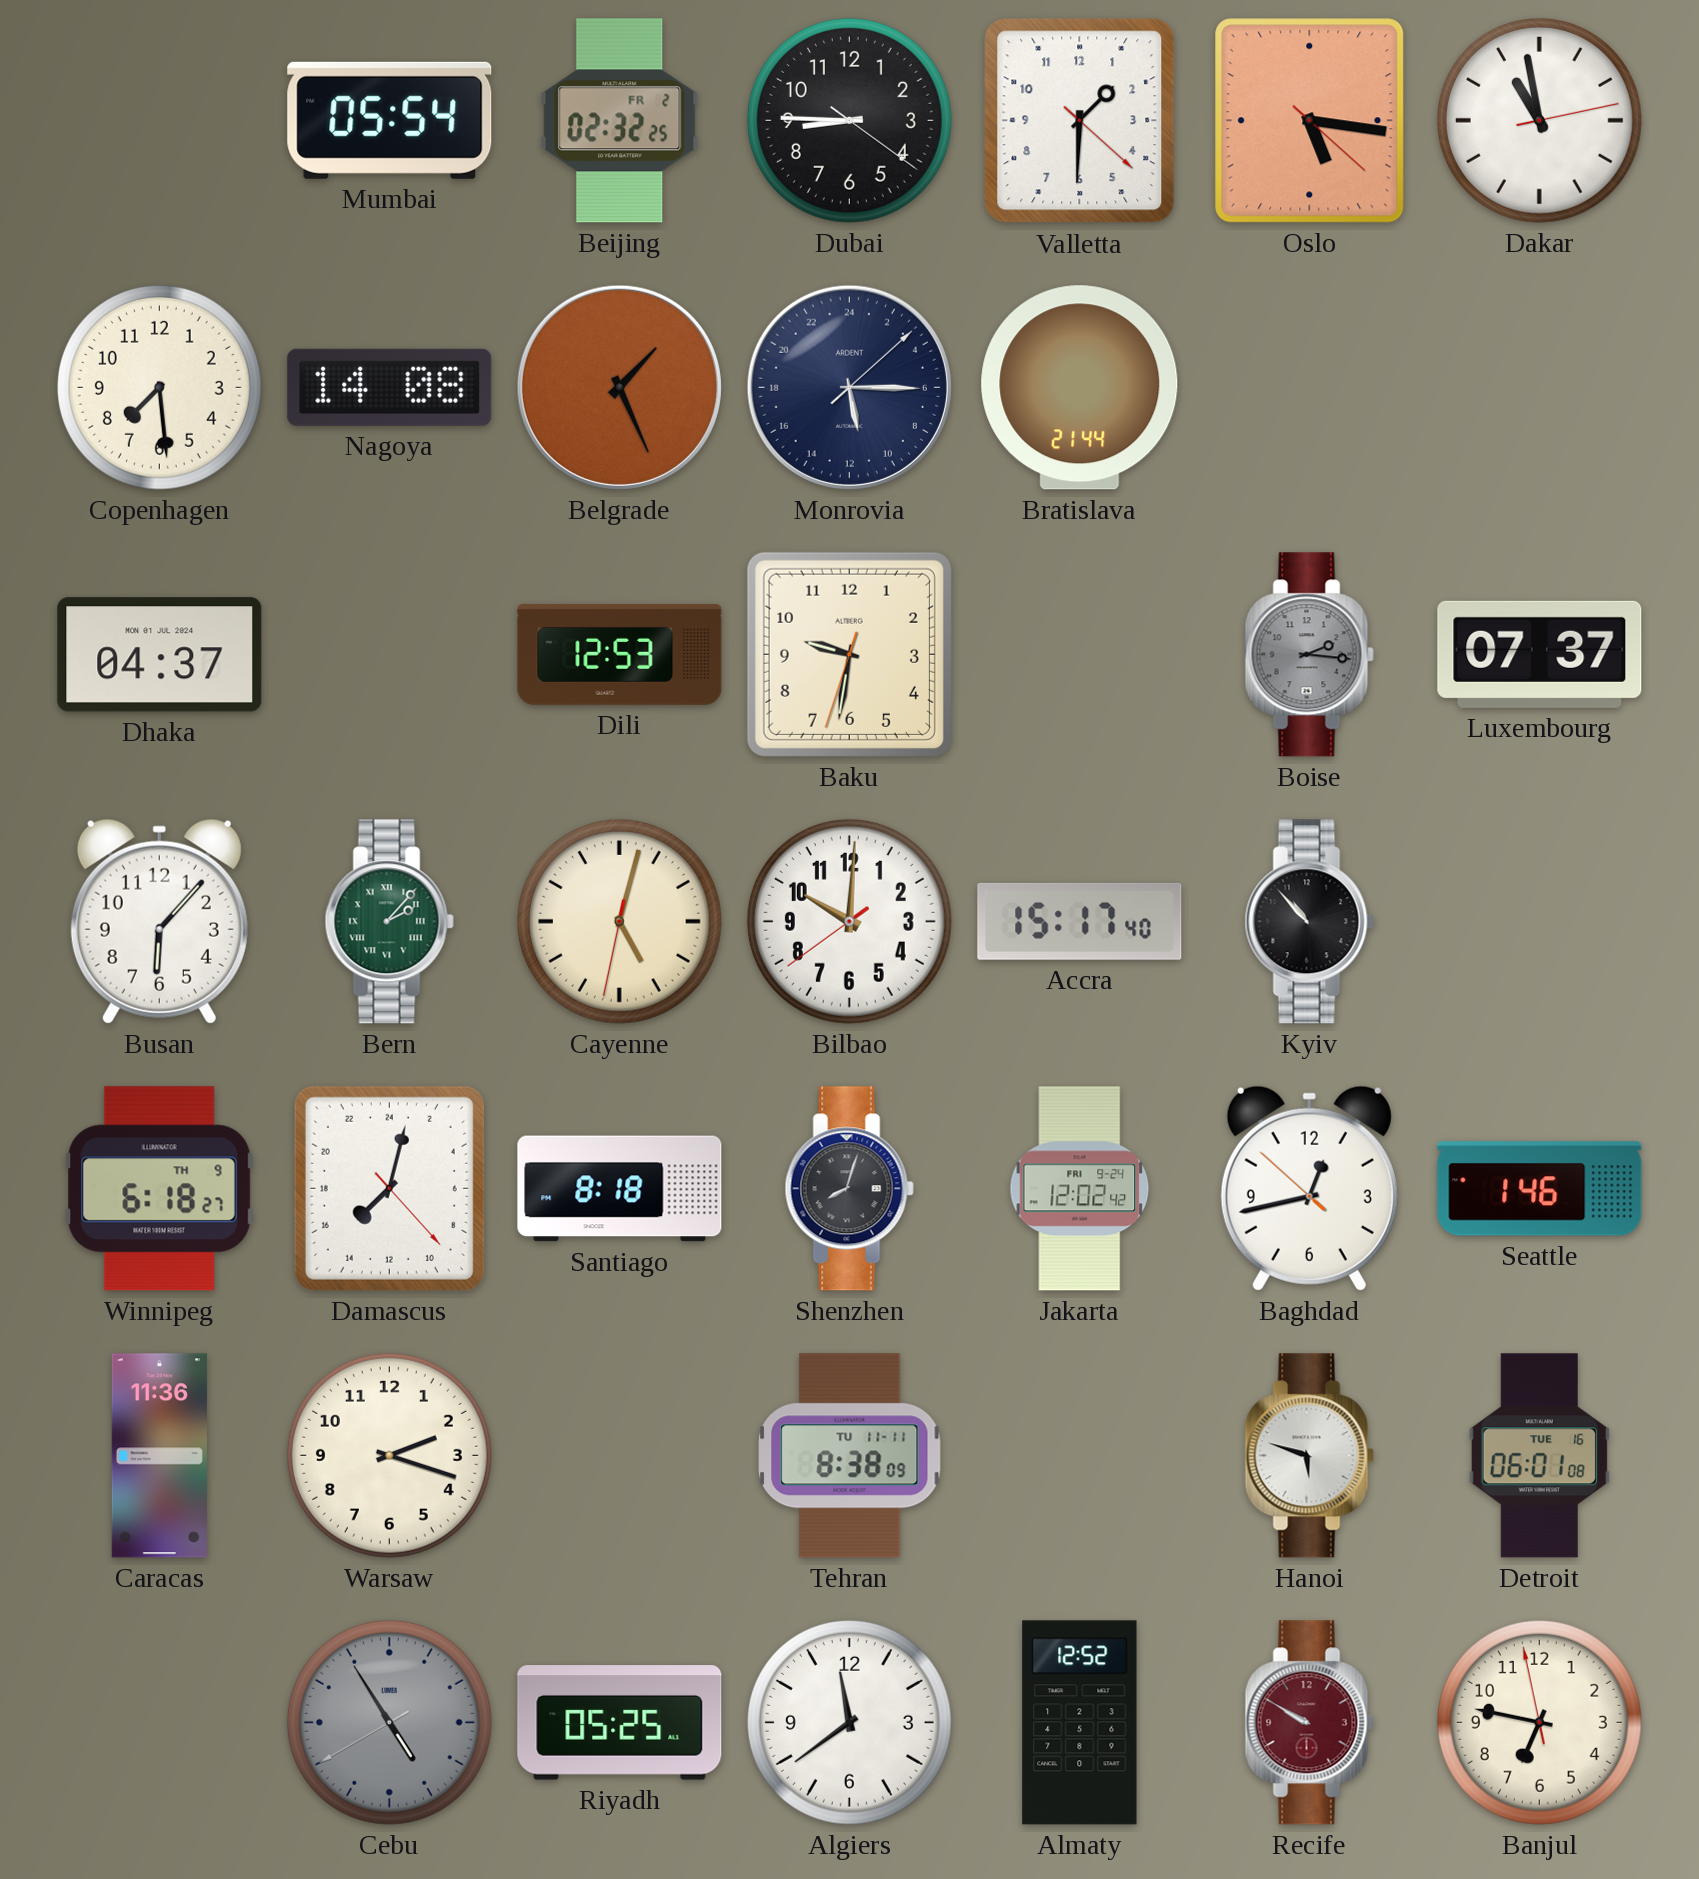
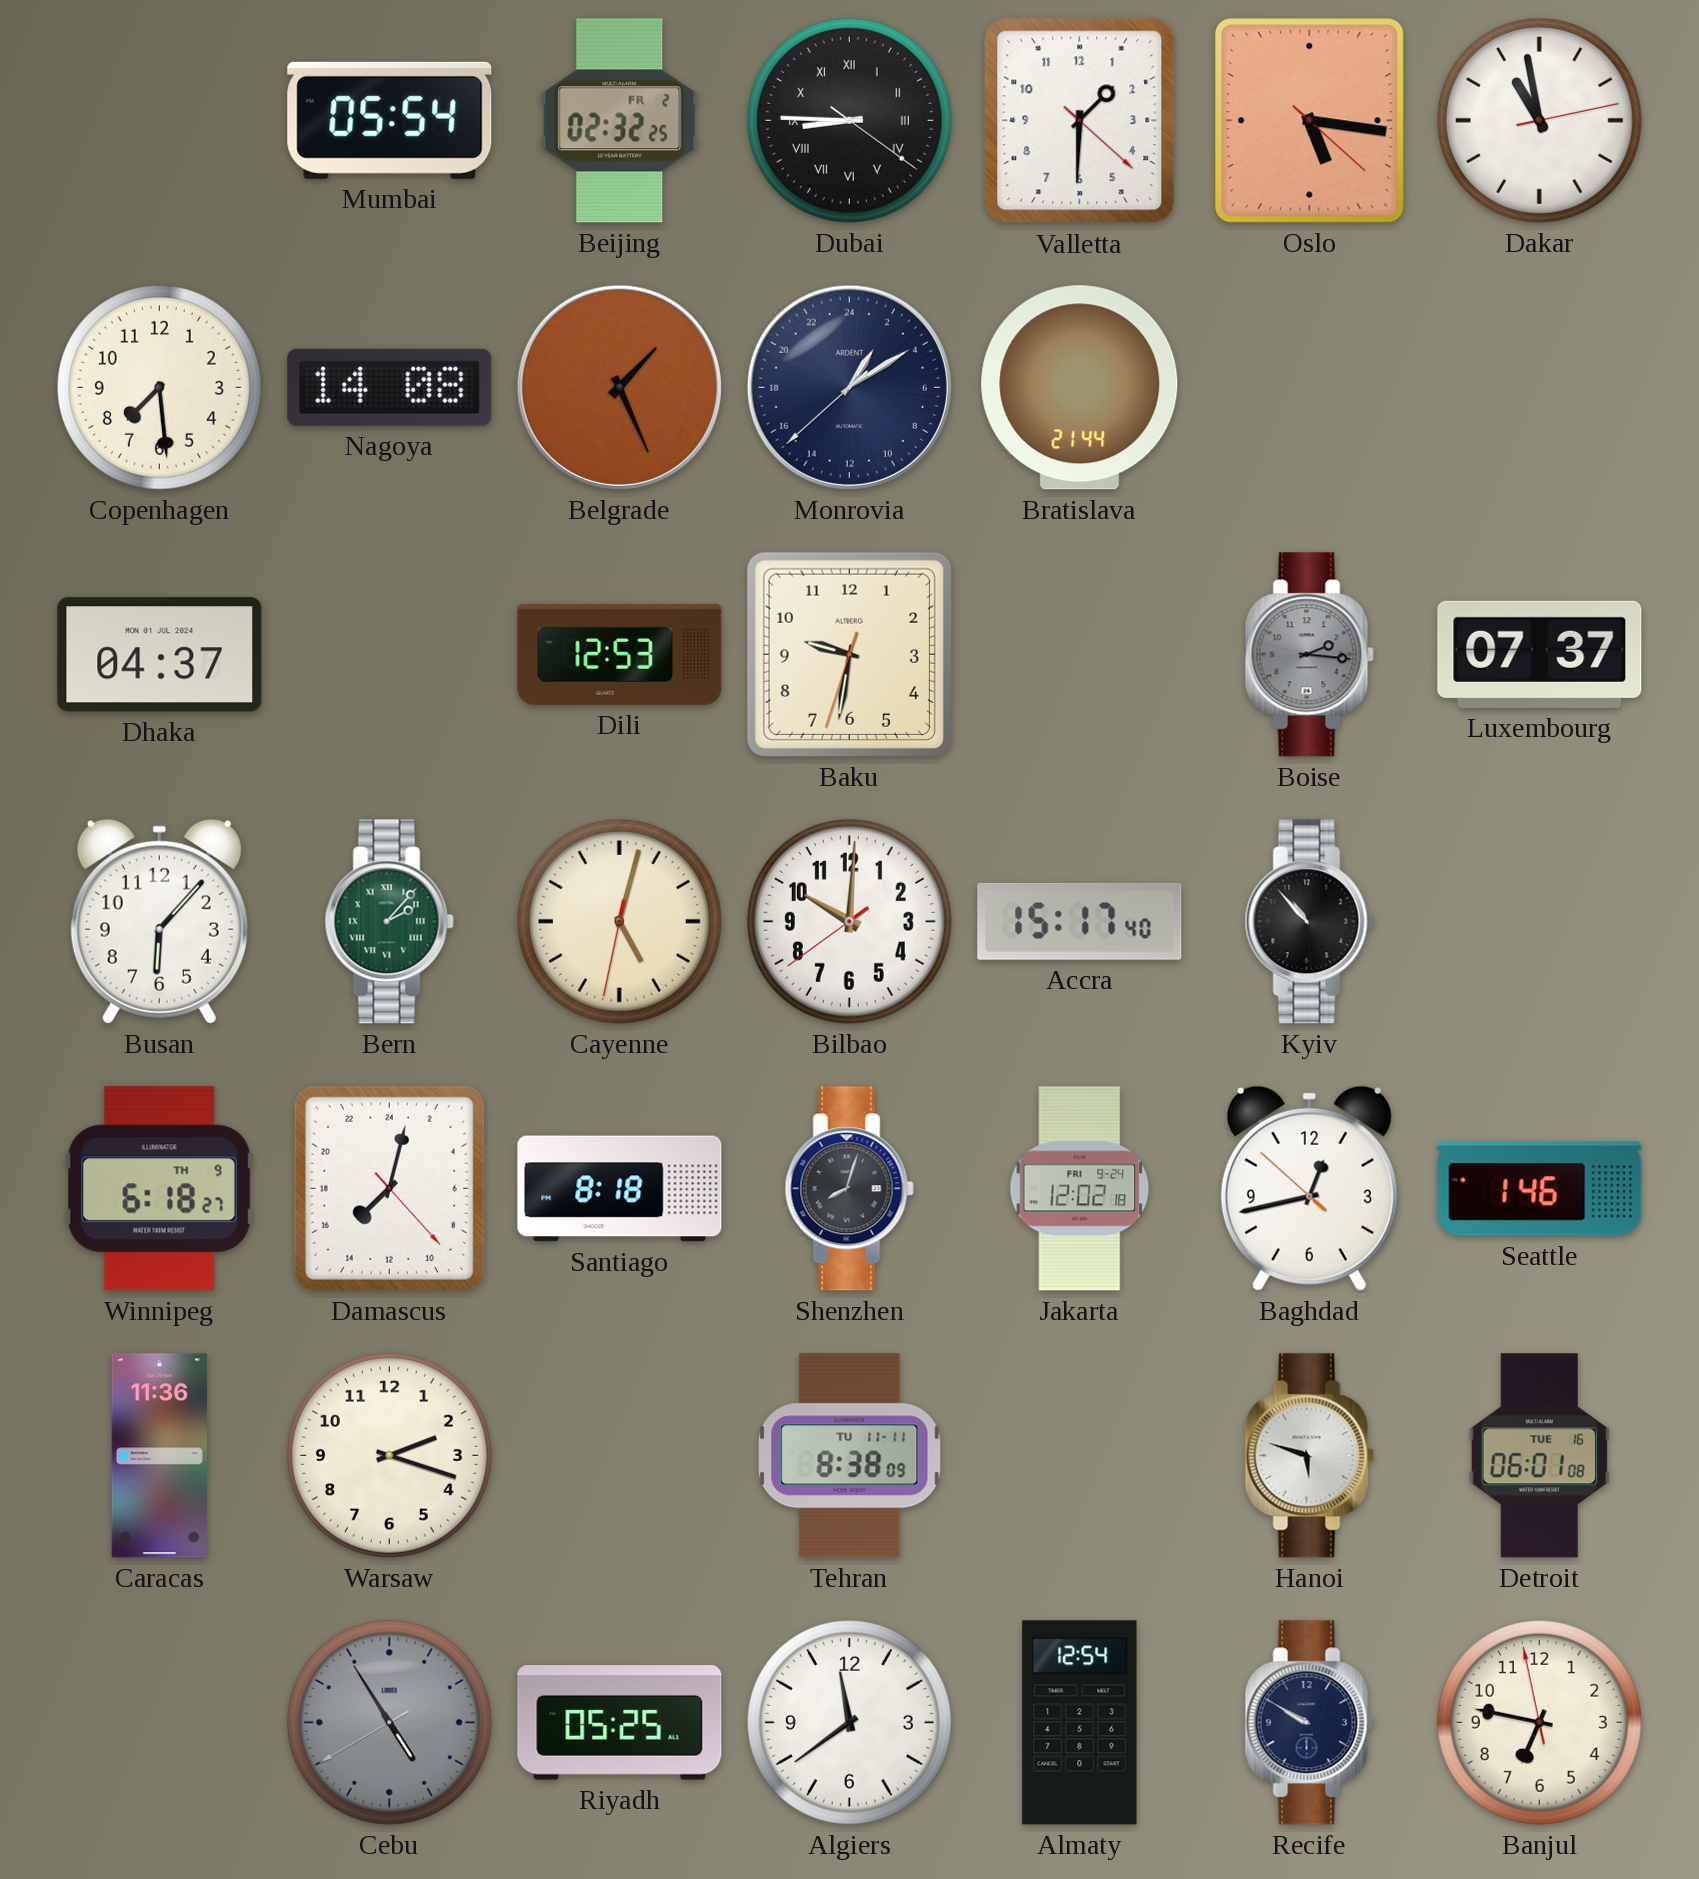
Dubai numerals: Arabic -> Roman
Monrovia: 11:15 -> 2:09
Jakarta: 12:02:42 -> 12:02:18
Almaty: 12:52 -> 12:54
Recife dial: burgundy -> navy
